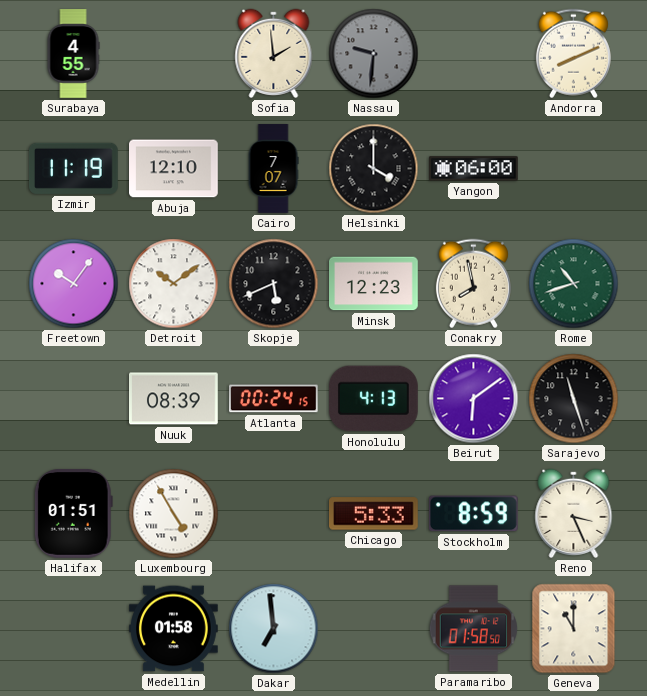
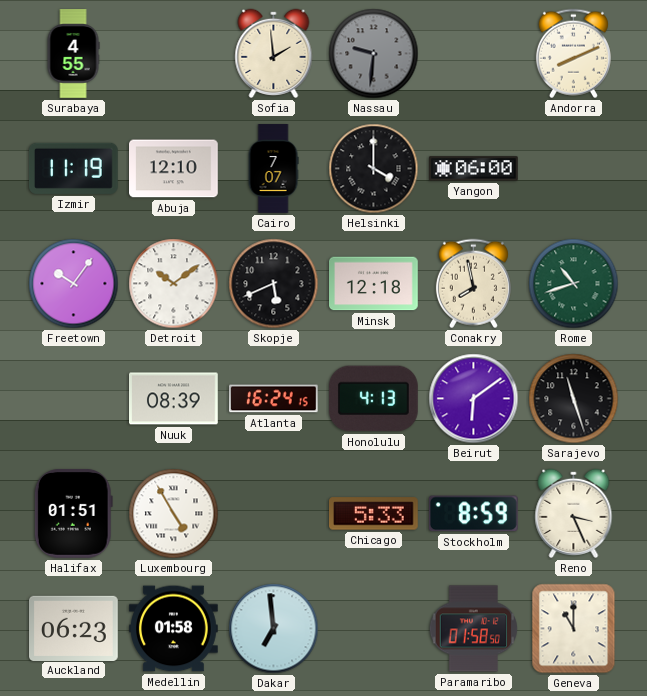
Minsk: 12:23 -> 12:18
Atlanta: 00:24 -> 16:24
Auckland: none -> 06:23
